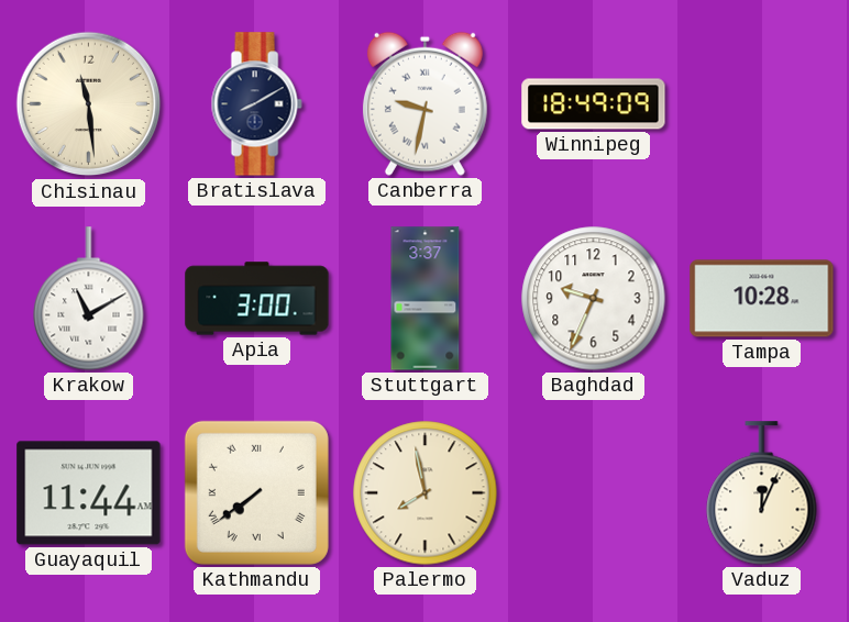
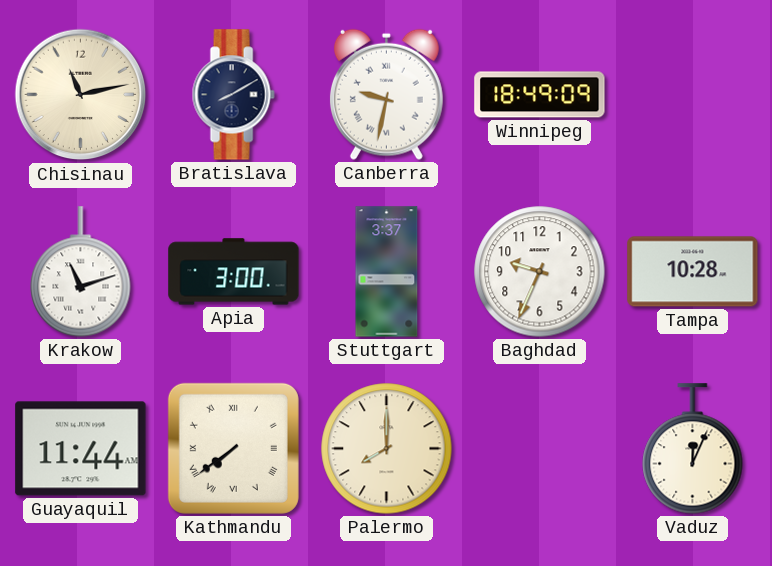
Chisinau: 11:29 -> 11:13
Krakow: 11:10 -> 11:12
Palermo: 7:58 -> 8:00
